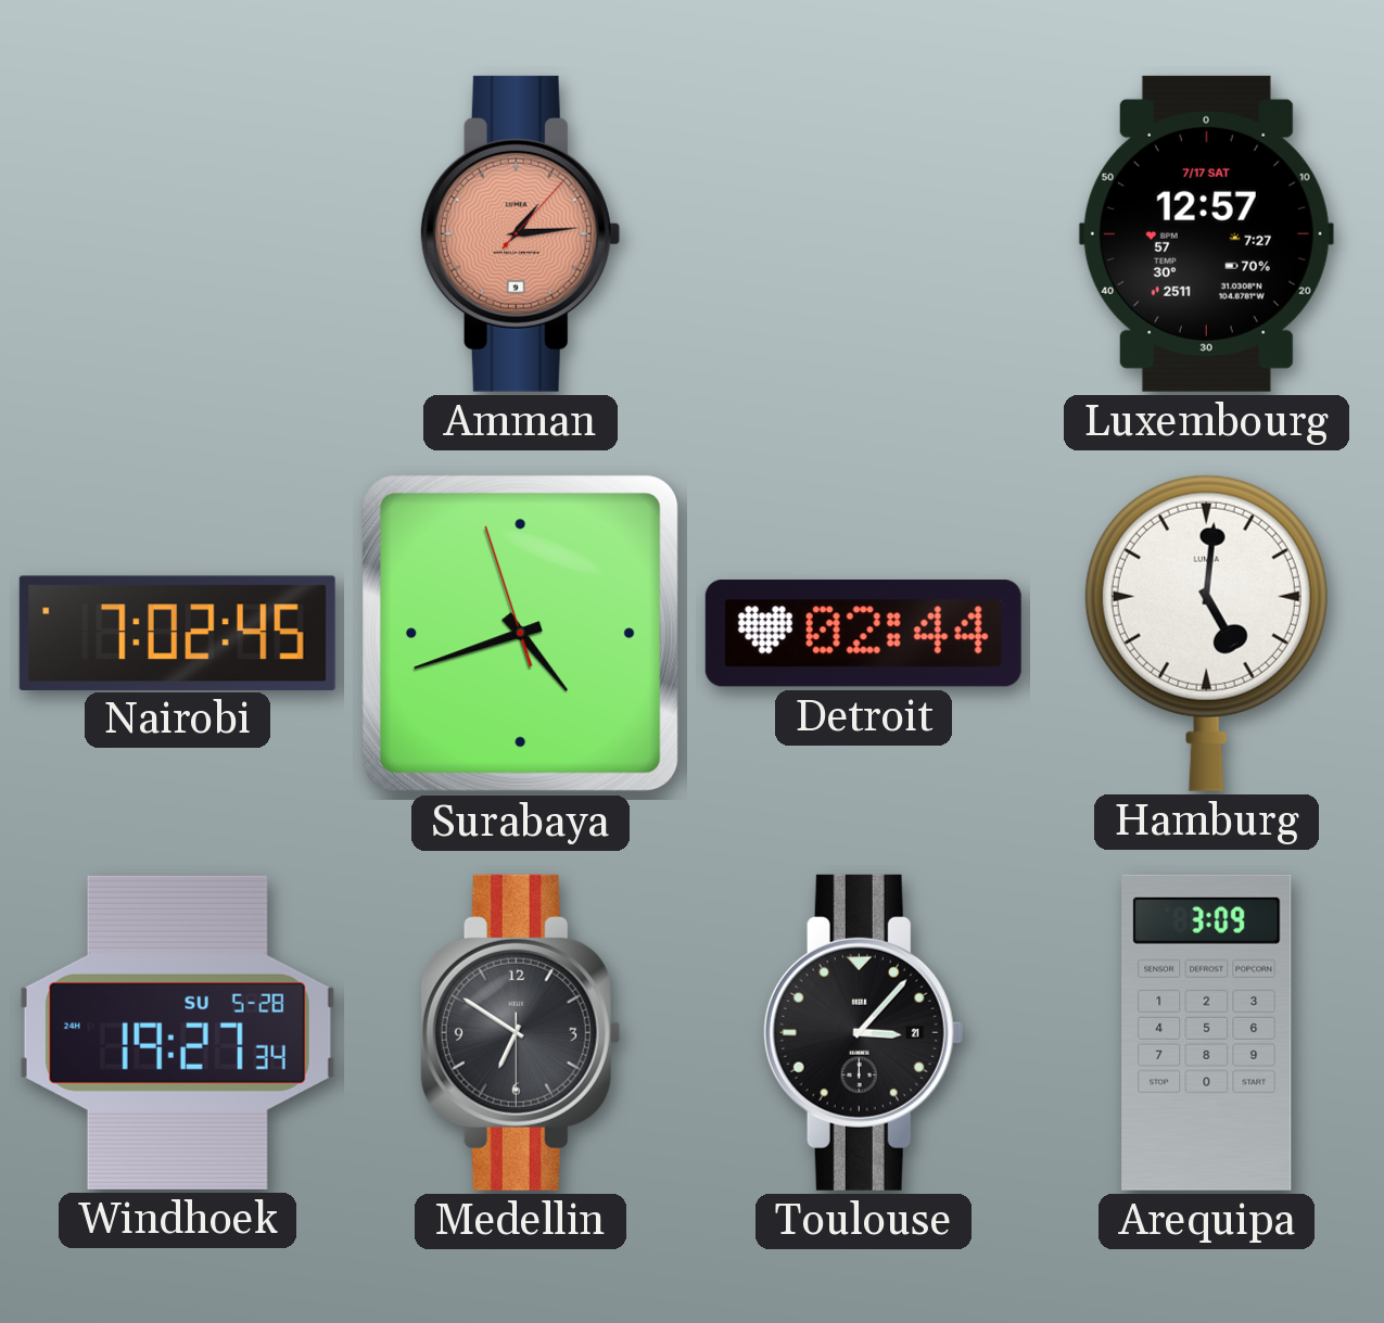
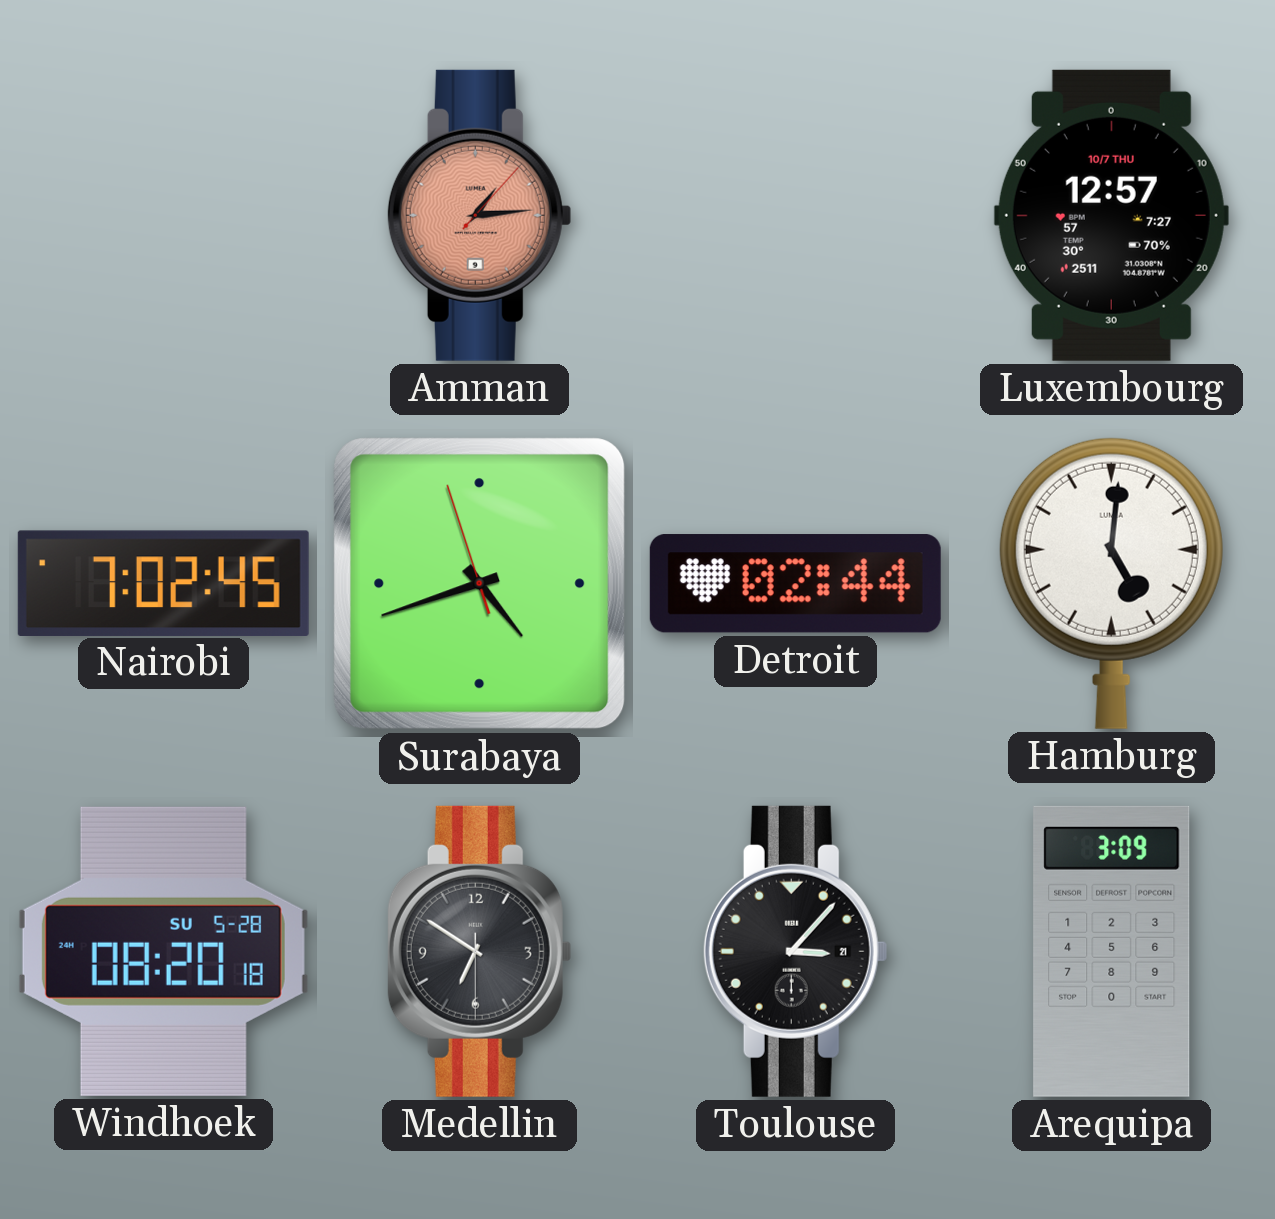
Luxembourg date: 7/17 SAT -> 10/7 THU
Windhoek: 19:27 -> 08:20
